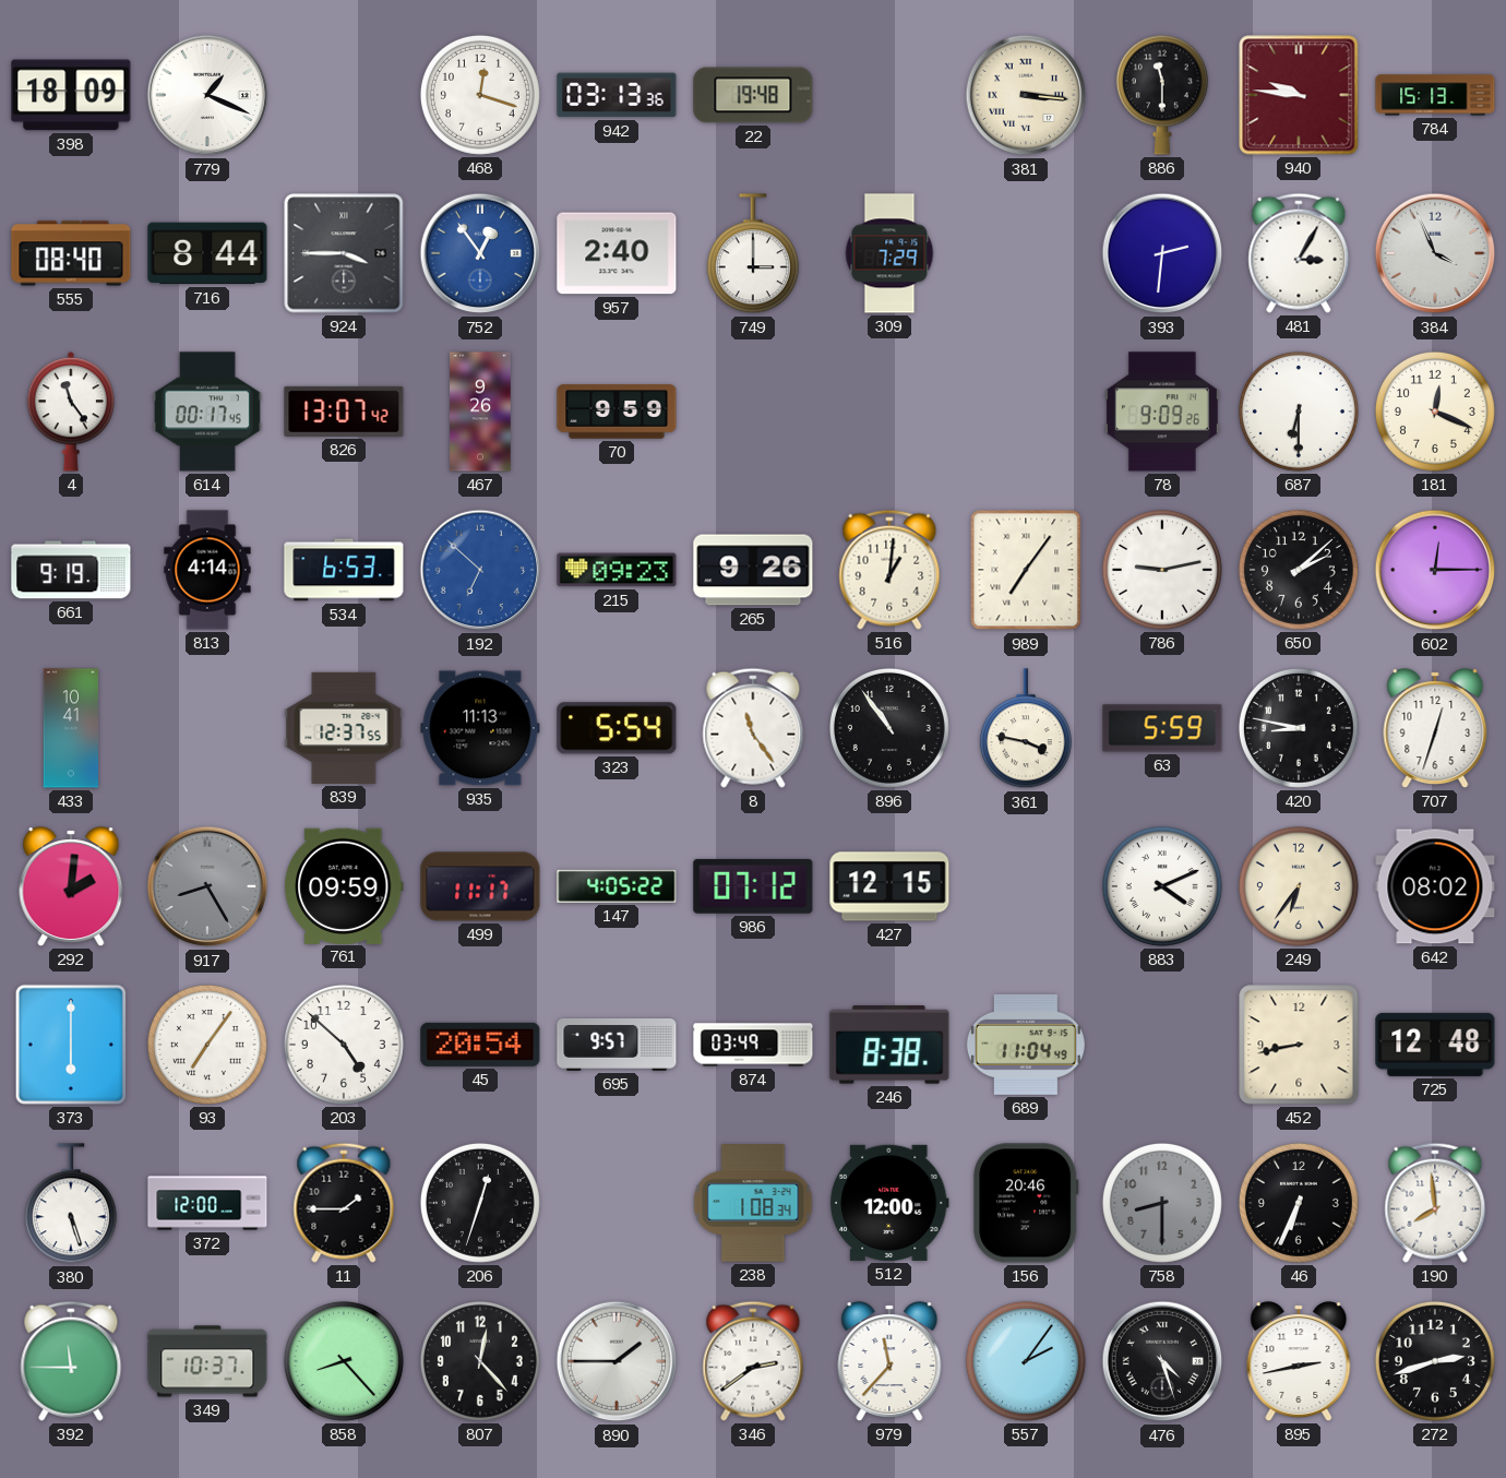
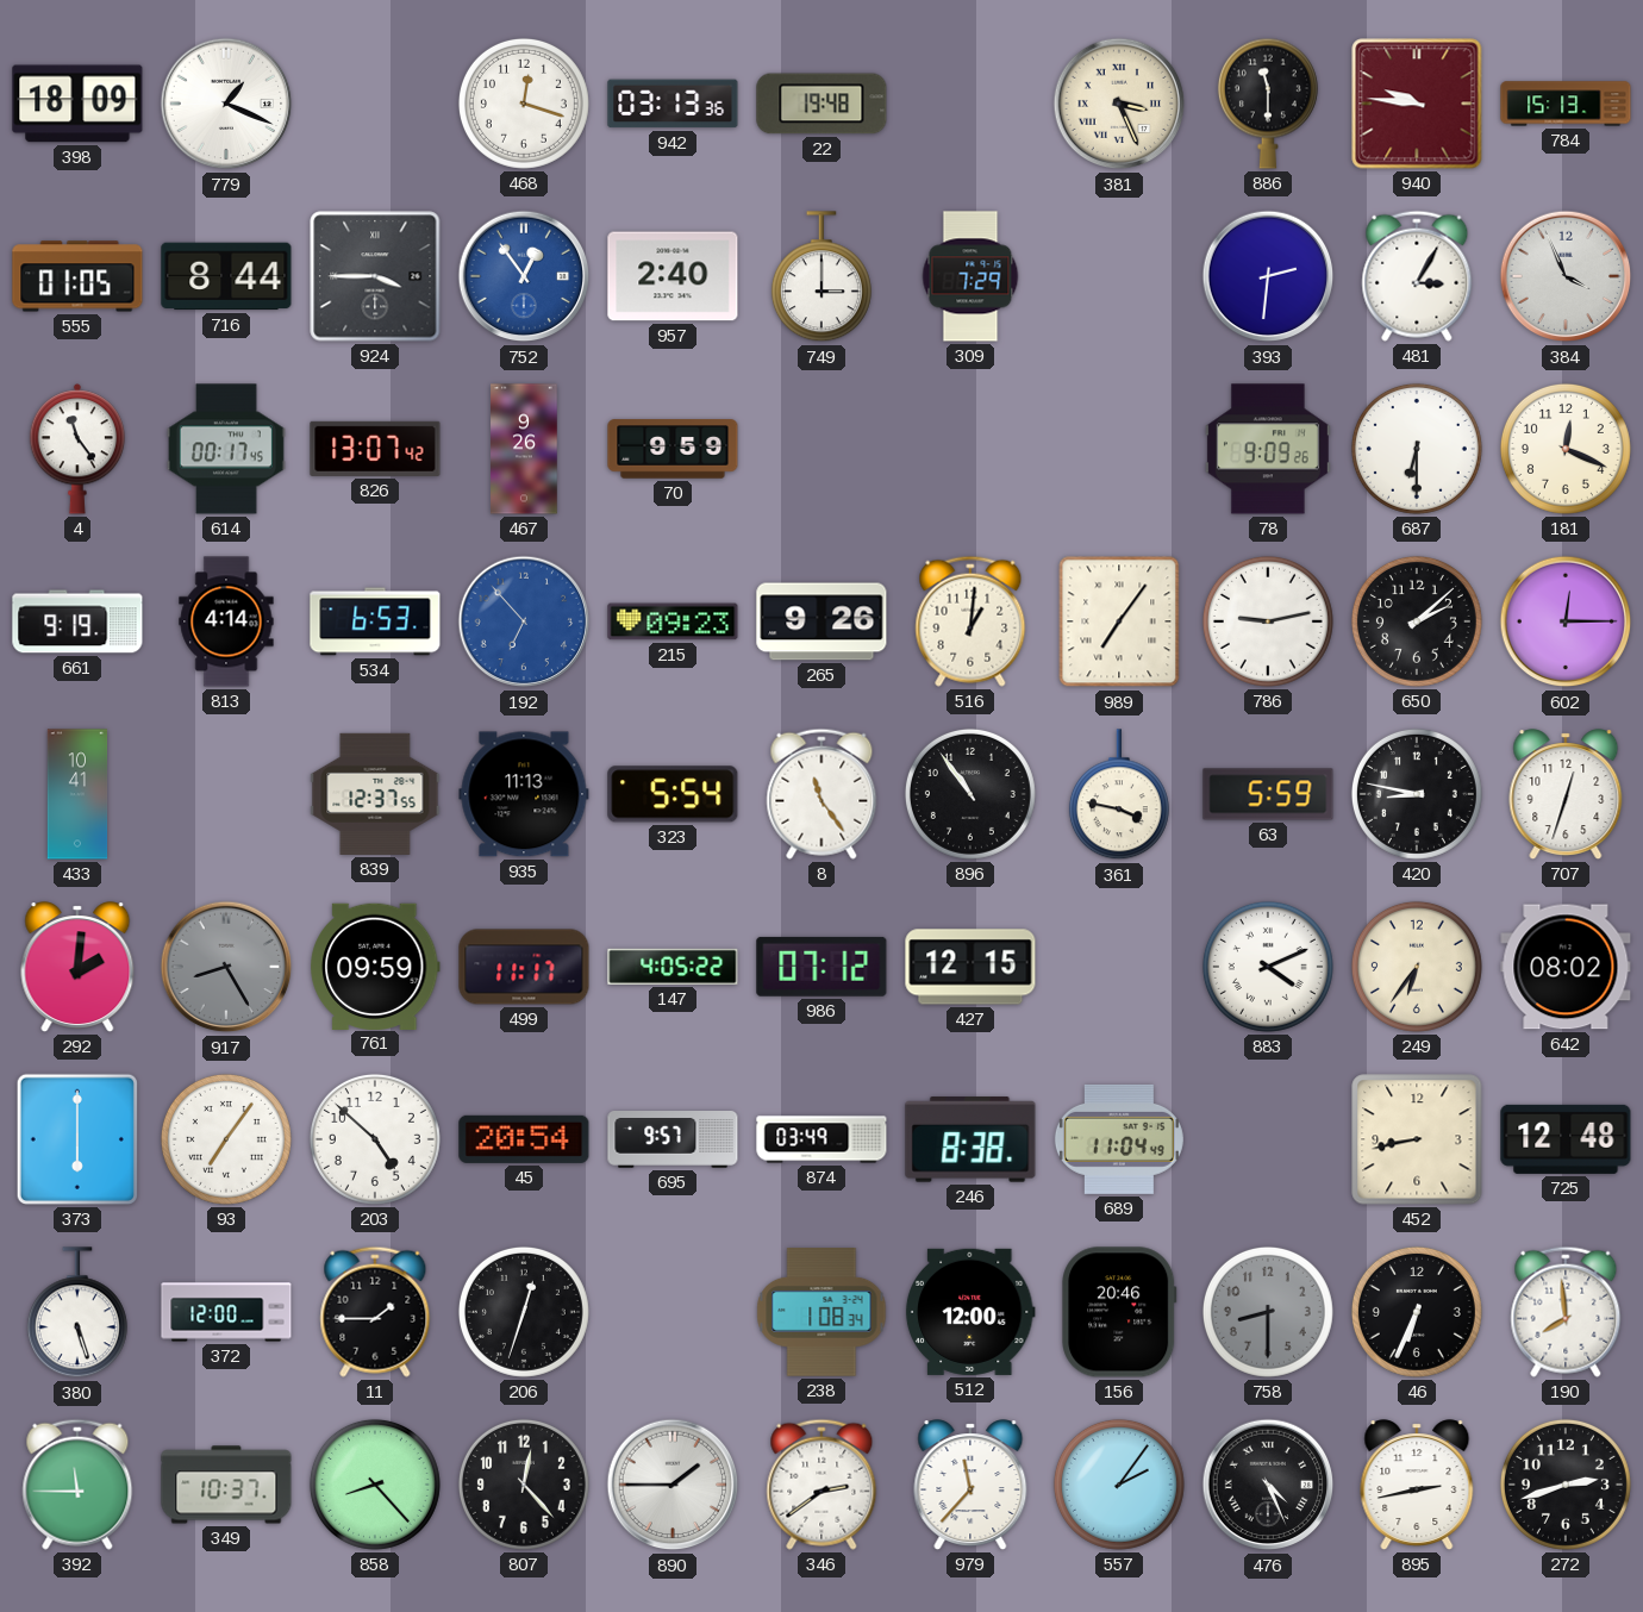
381: 3:16 -> 3:26
555: 08:40 -> 01:05
192: 6:52 -> 6:53
476: 4:27 -> 4:26
